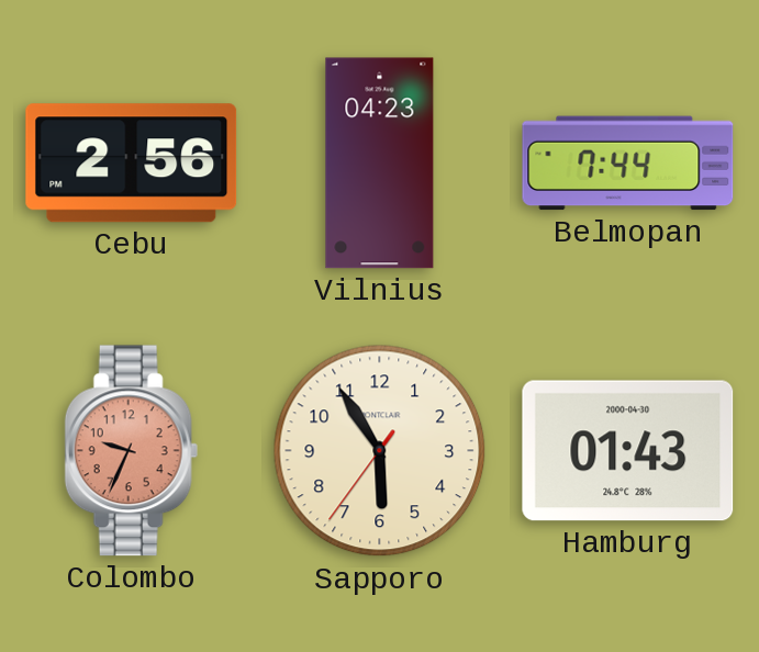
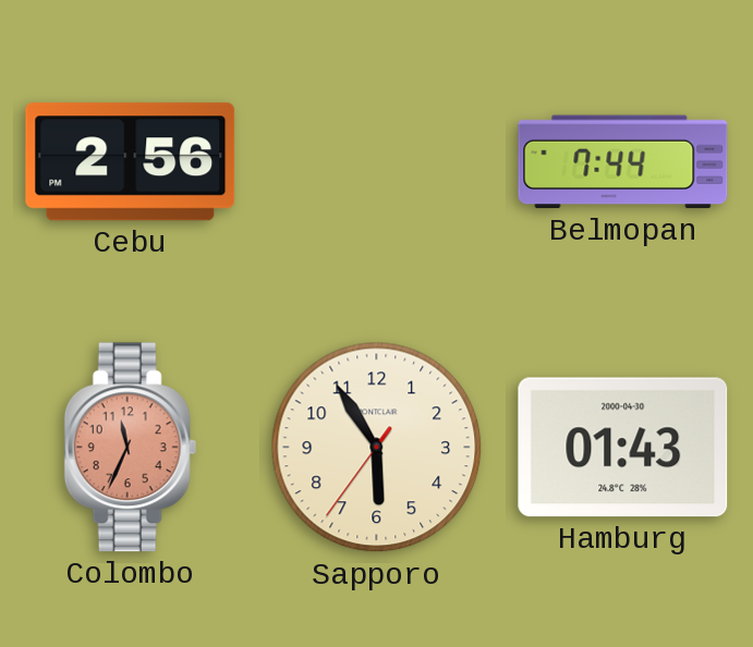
Vilnius: 04:23 -> none
Colombo: 9:34 -> 11:34
